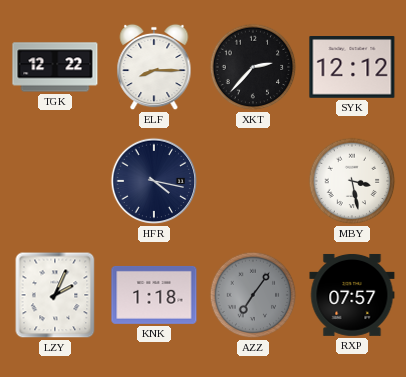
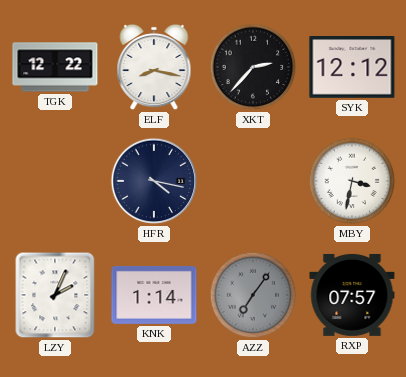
ELF: 8:15 -> 8:17
MBY: 3:28 -> 3:32
KNK: 1:18 -> 1:14
